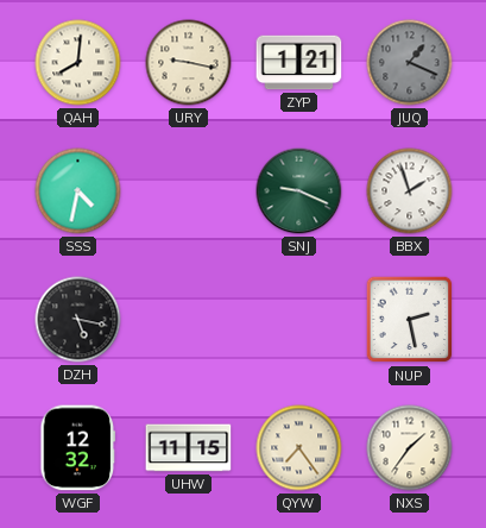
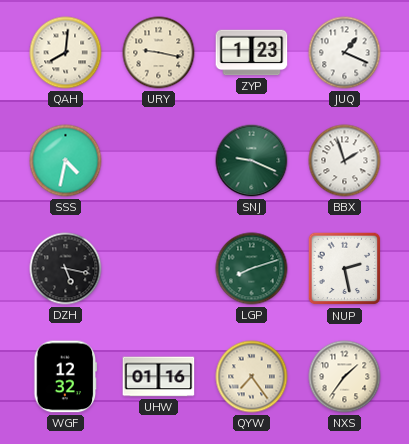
ZYP: 1:21 -> 1:23
JUQ dial: grey -> white
LGP: none -> 8:12
UHW: 11:15 -> 01:16
